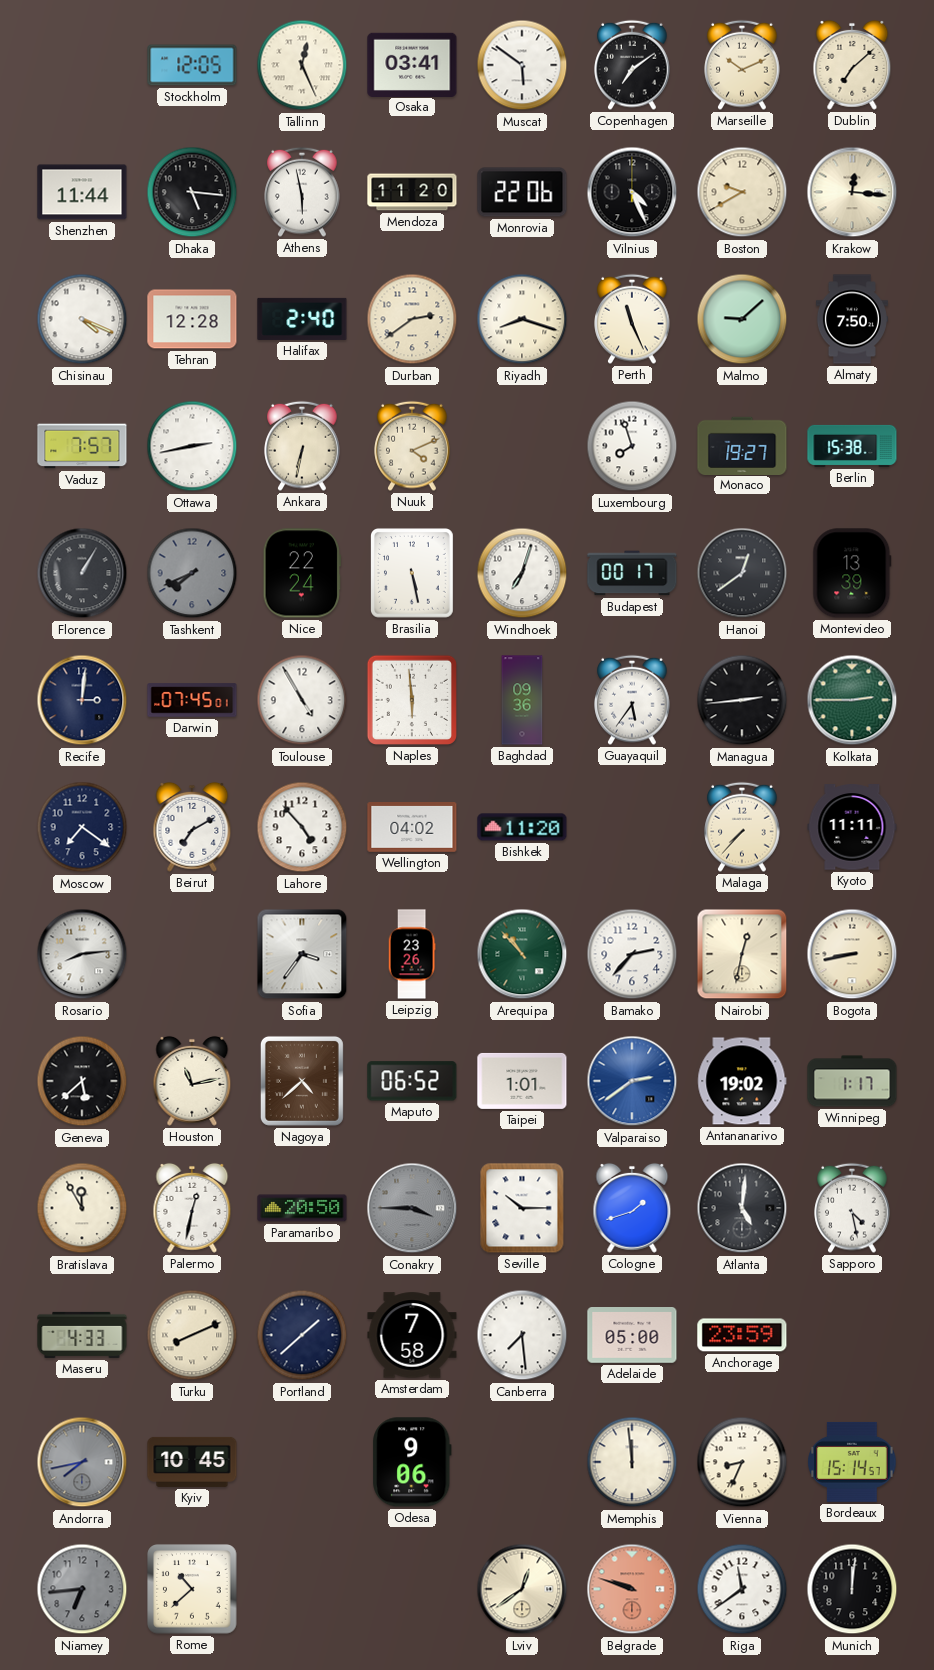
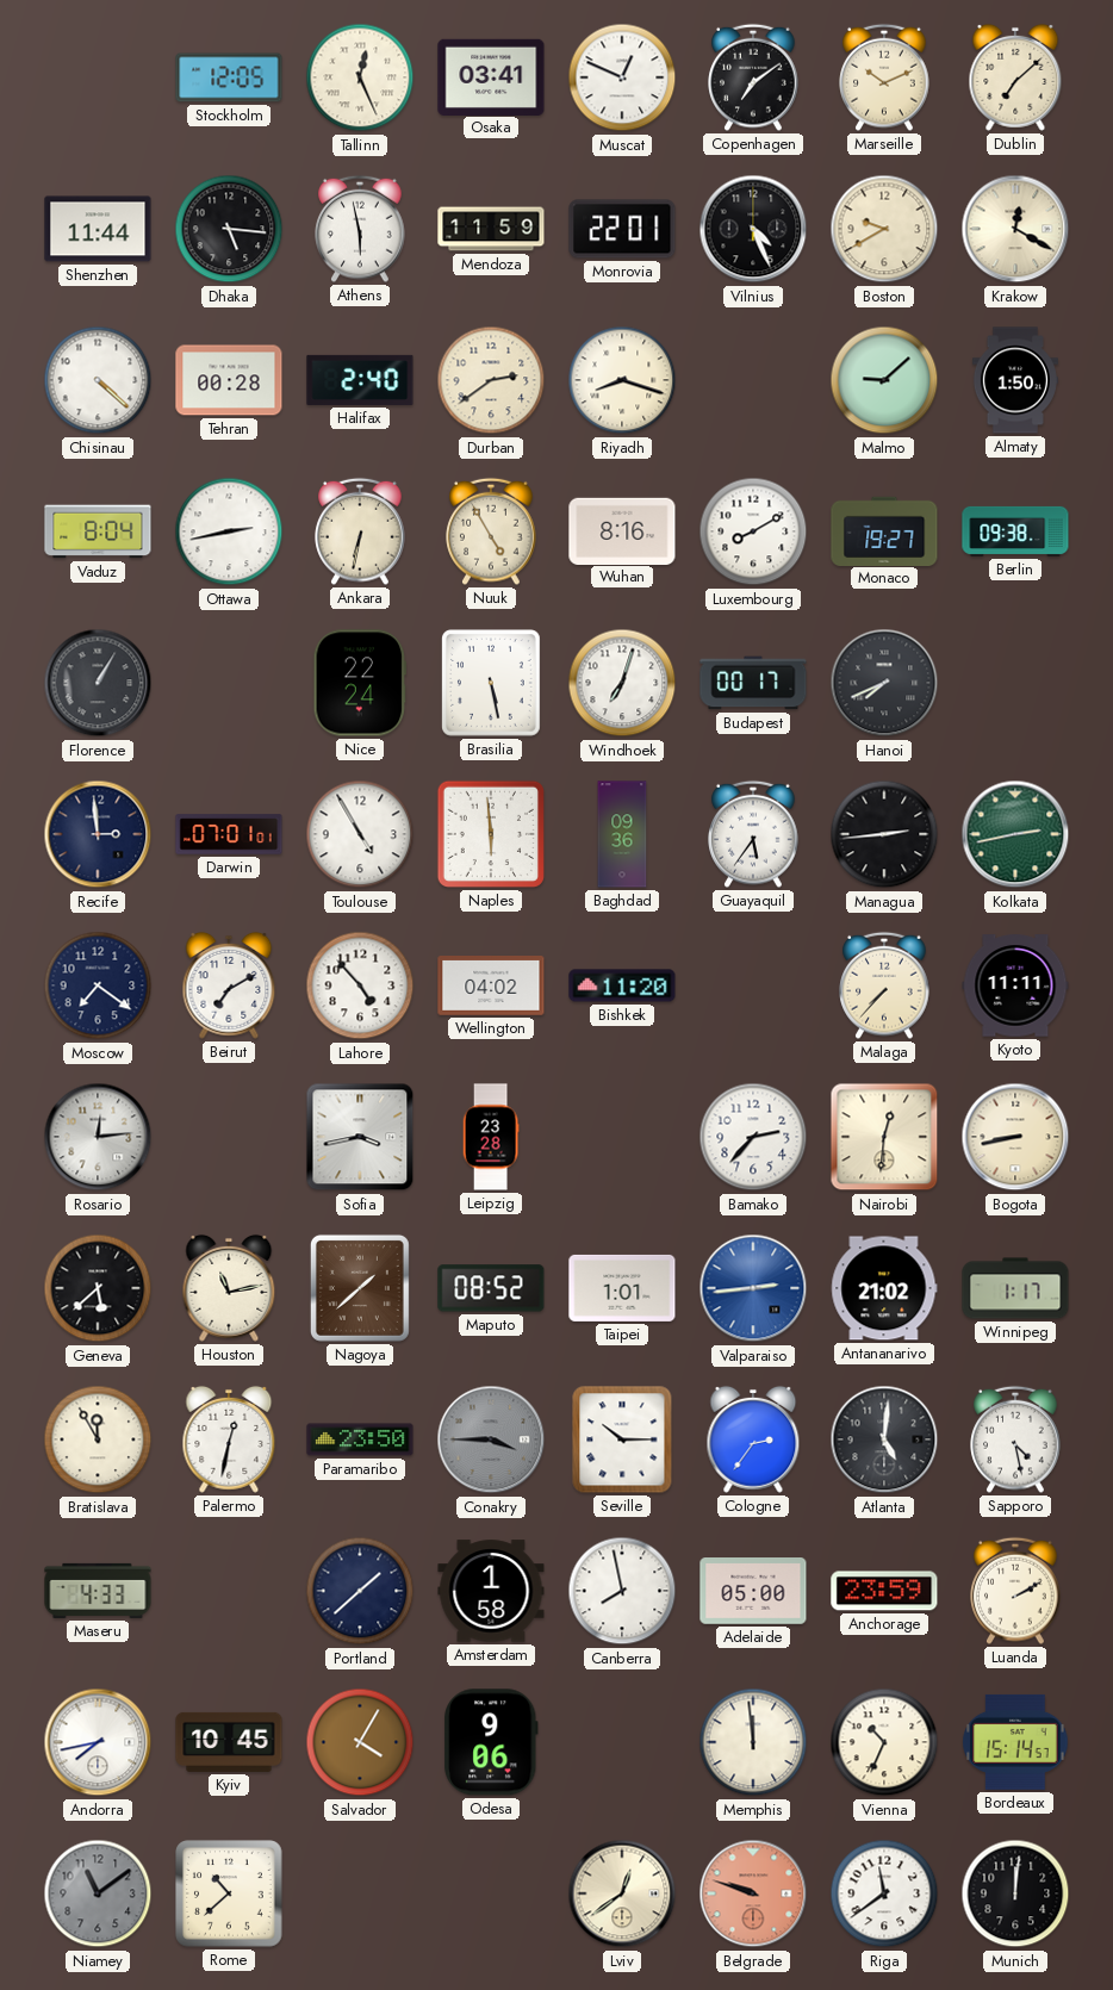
Muscat: 5:51 -> 12:49
Mendoza: 11:20 -> 11:59
Monrovia: 22:06 -> 22:01
Krakow: 12:16 -> 12:20
Chisinau: 4:19 -> 4:22
Tehran: 12:28 -> 00:28
Perth: 11:26 -> none
Almaty: 7:50 -> 1:50
Vaduz: 7:57 -> 8:04
Nuuk: 4:11 -> 4:55
Wuhan: none -> 8:16
Luxembourg: 7:57 -> 8:10
Berlin: 15:38 -> 09:38
Tashkent: 7:41 -> none
Hanoi: 12:39 -> 7:41
Montevideo: 13:39 -> none
Recife: 3:01 -> 2:59
Darwin: 07:45 -> 07:01
Kolkata: 2:45 -> 2:43
Rosario: 8:14 -> 12:14
Sofia: 3:36 -> 3:43
Leipzig: 23:26 -> 23:28
Arequipa: 10:53 -> none
Nairobi: 12:32 -> 12:31
Nagoya: 4:38 -> 1:38
Maputo: 06:52 -> 08:52
Valparaiso: 2:39 -> 2:44
Antananarivo: 19:02 -> 21:02
Paramaribo: 20:50 -> 23:50
Cologne: 1:42 -> 2:36
Turku: 8:11 -> none
Amsterdam: 7:58 -> 1:58
Canberra: 7:29 -> 7:58
Luanda: none -> 2:10
Andorra dial: grey -> white
Salvador: none -> 4:05
Vienna: 8:34 -> 10:34
Niamey: 6:44 -> 11:09
